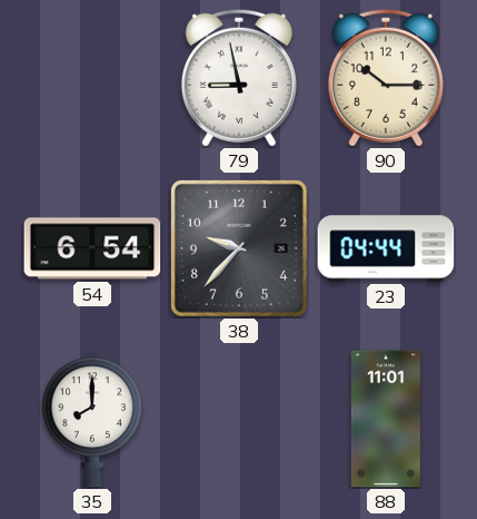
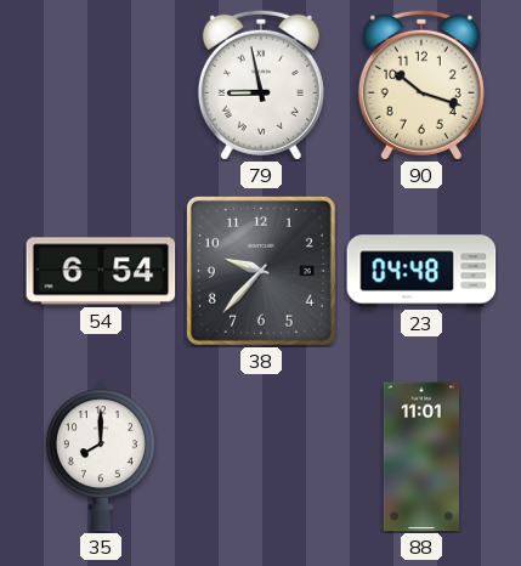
90: 10:15 -> 10:18
23: 04:44 -> 04:48
